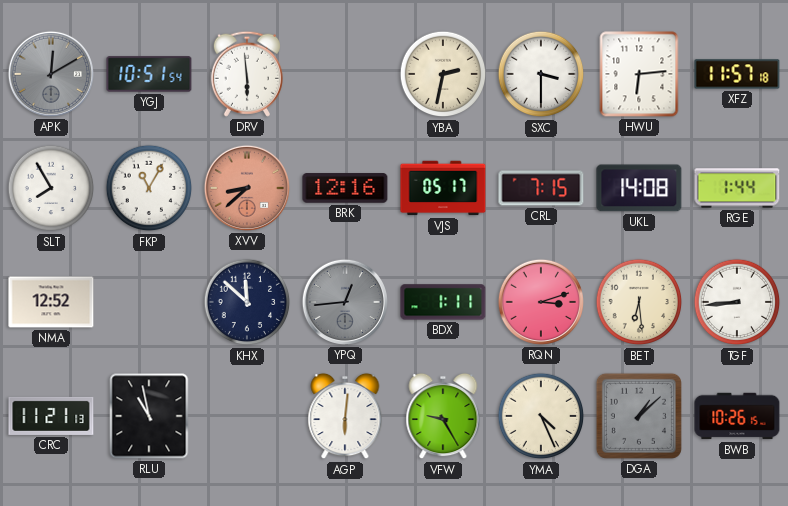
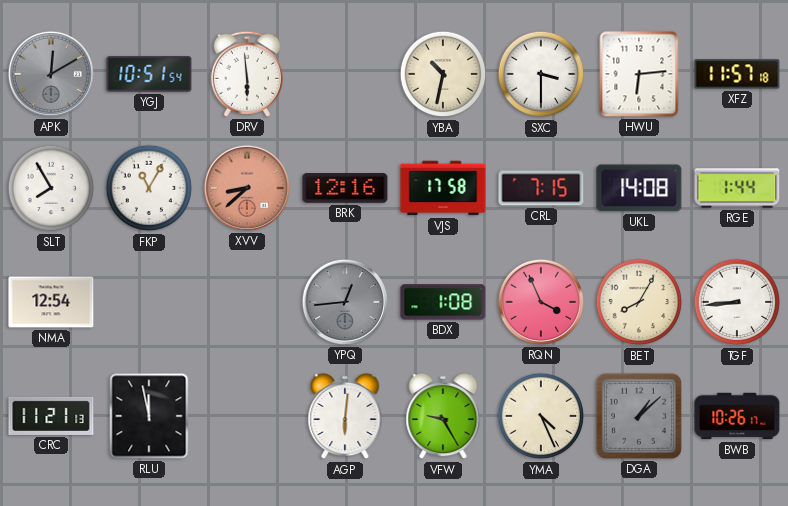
YBA: 2:32 -> 10:32
VJS: 05:17 -> 17:58
NMA: 12:52 -> 12:54
KHX: 11:52 -> none
BDX: 1:11 -> 1:08
RQN: 3:12 -> 3:56
BET: 6:29 -> 8:05
RLU: 10:58 -> 11:58
BWB: 10:26:15 -> 10:26:17
